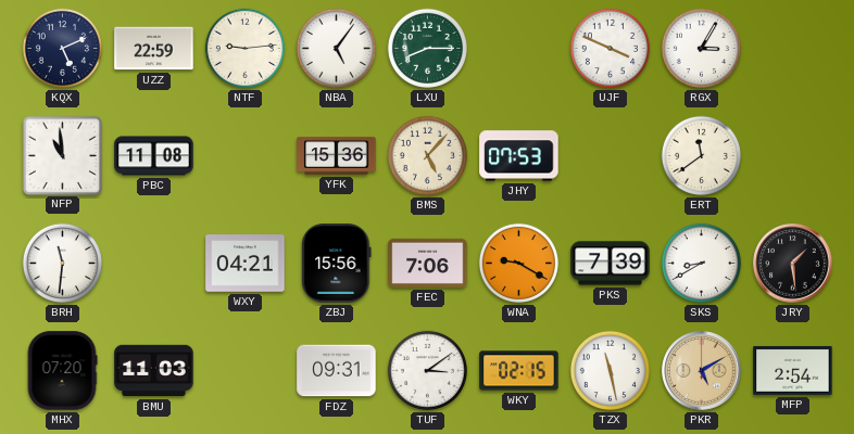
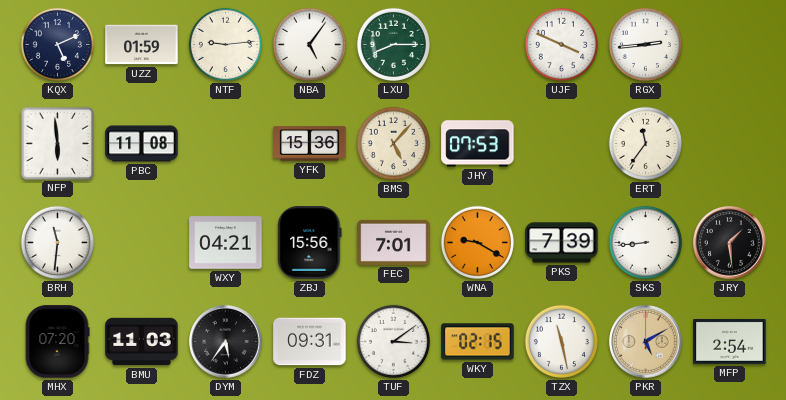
UZZ: 22:59 -> 01:59
RGX: 3:05 -> 2:44
NFP: 10:59 -> 5:59
ERT: 11:39 -> 11:36
FEC: 7:06 -> 7:01
SKS: 8:40 -> 8:44
DYM: none -> 5:36
